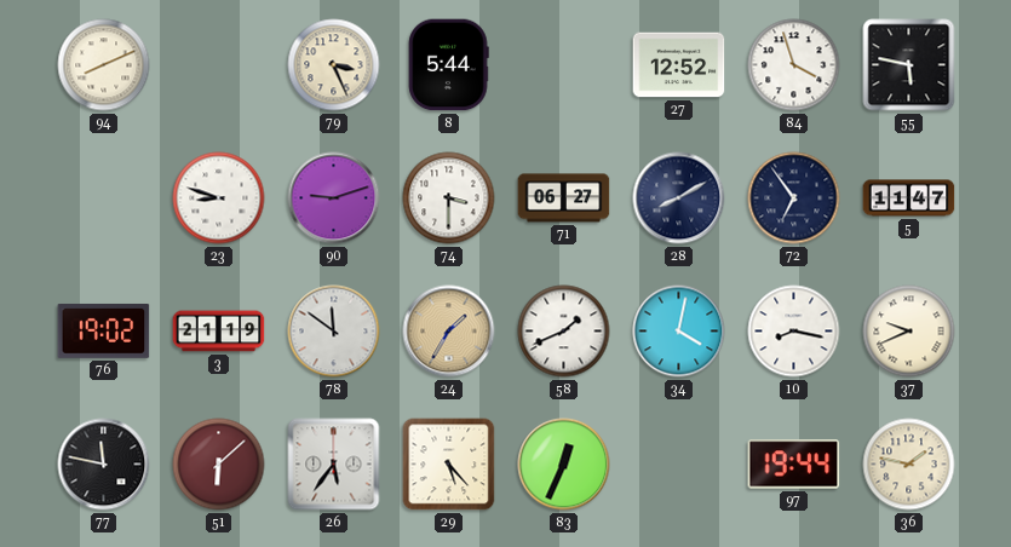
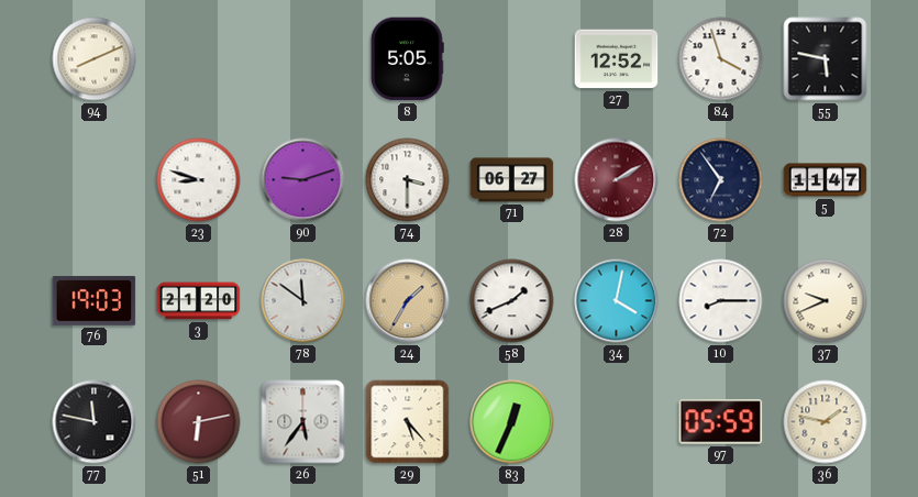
79: 3:26 -> none
8: 5:44 -> 5:05
28: 8:10 -> 2:10
28 dial: navy -> burgundy
76: 19:02 -> 19:03
3: 21:19 -> 21:20
10: 8:17 -> 8:15
51: 6:08 -> 6:13
97: 19:44 -> 05:59
